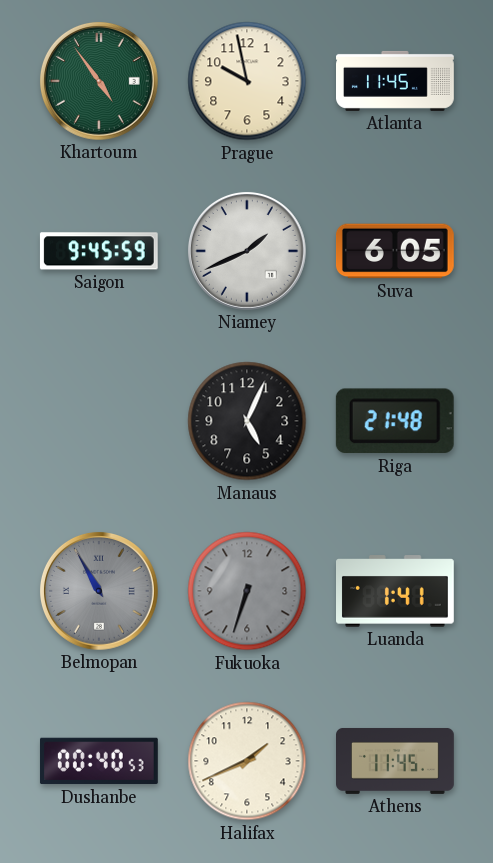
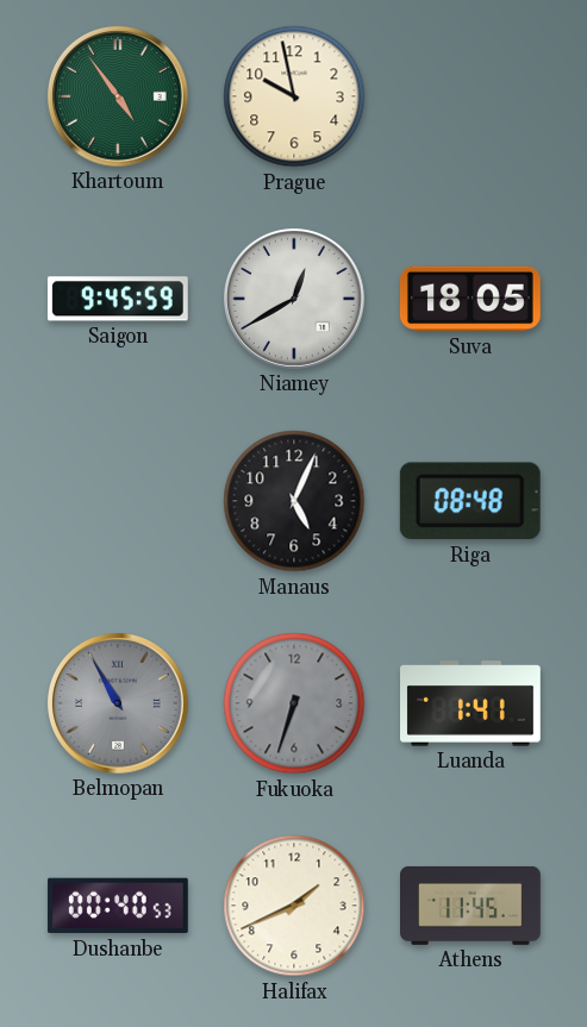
Atlanta: 11:45 -> none
Niamey: 1:41 -> 12:40
Suva: 6:05 -> 18:05
Riga: 21:48 -> 08:48
